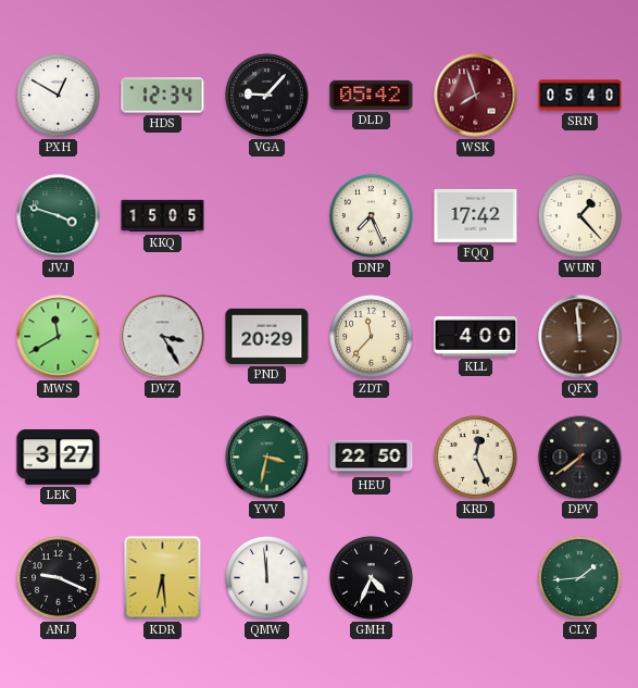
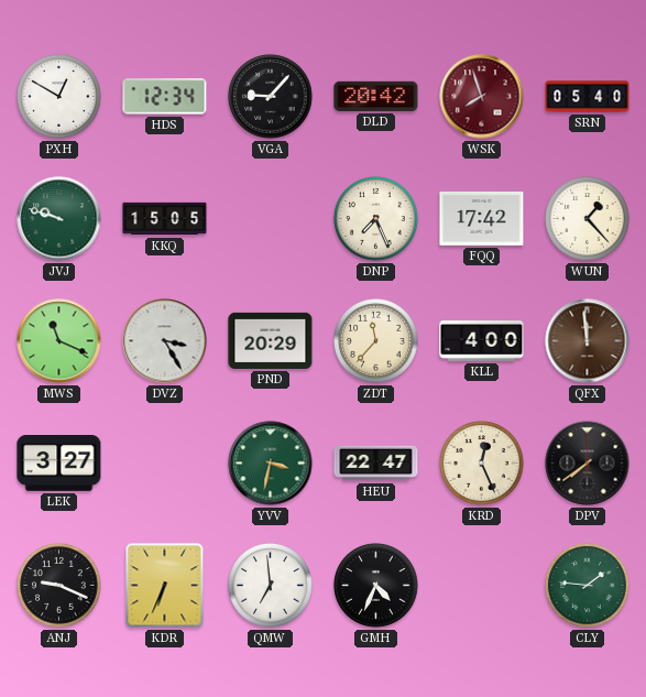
DLD: 05:42 -> 20:42
JVJ: 3:48 -> 9:48
MWS: 11:40 -> 11:19
HEU: 22:50 -> 22:47
KDR: 6:29 -> 6:34
QMW: 11:59 -> 6:59
CLY: 1:44 -> 1:46
